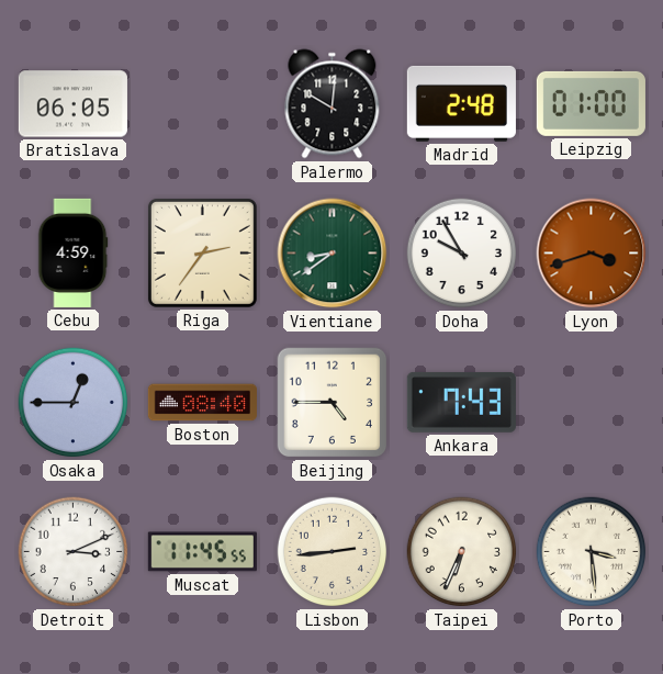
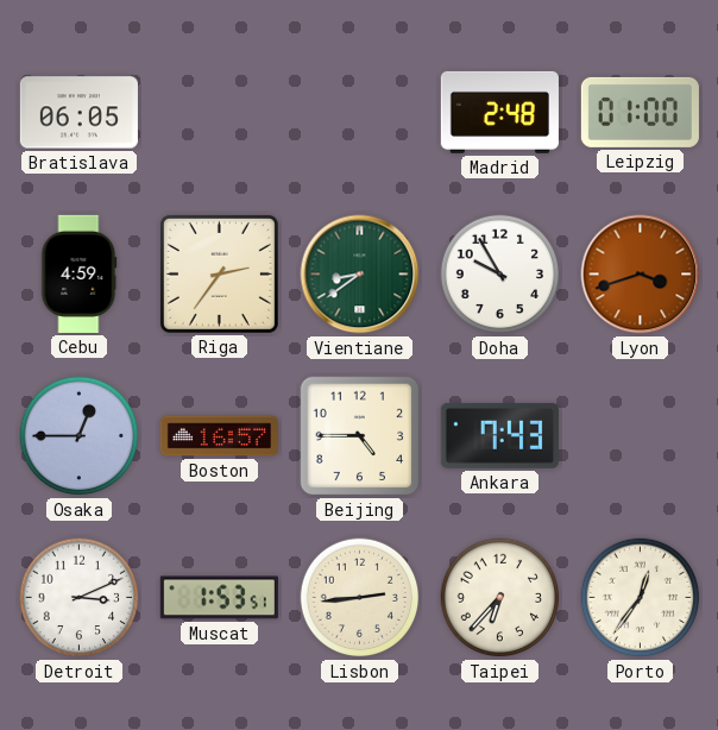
Palermo: 10:01 -> none
Boston: 08:40 -> 16:57
Muscat: 11:45 -> 1:53
Taipei: 6:34 -> 6:37
Porto: 3:29 -> 12:36
